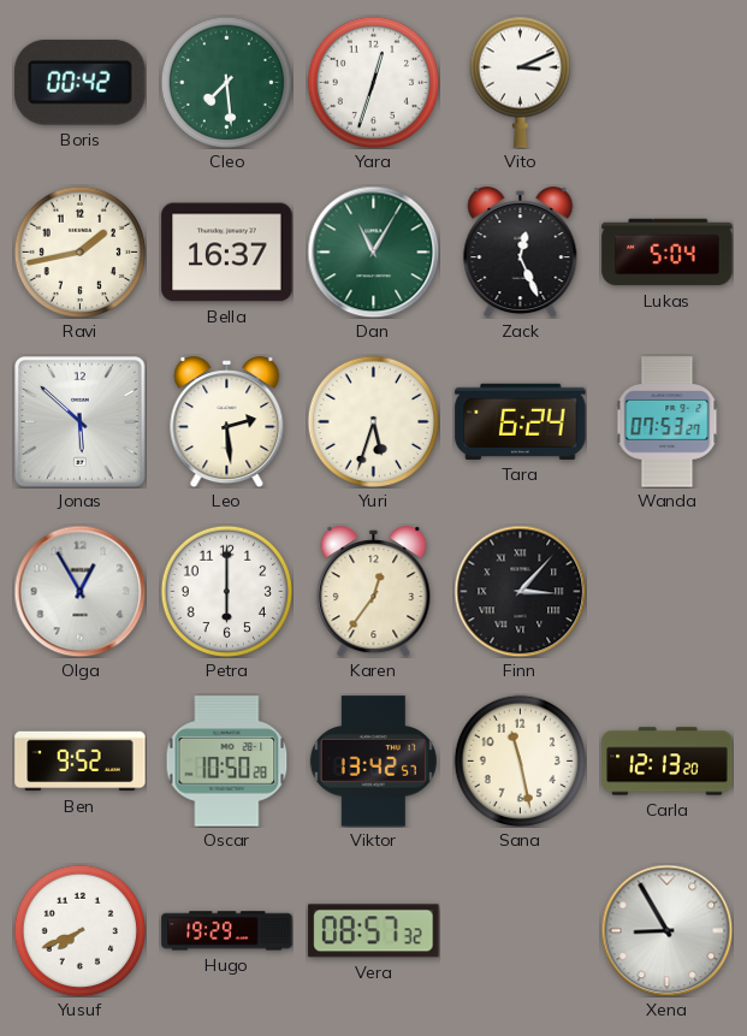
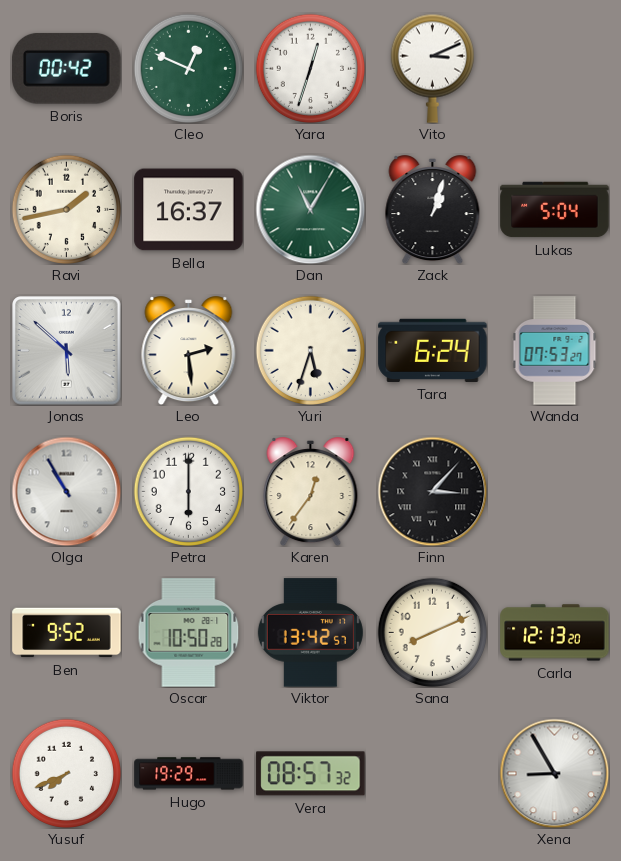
Cleo: 7:29 -> 12:49
Zack: 12:26 -> 1:03
Olga: 12:55 -> 10:55
Sana: 11:28 -> 8:11
